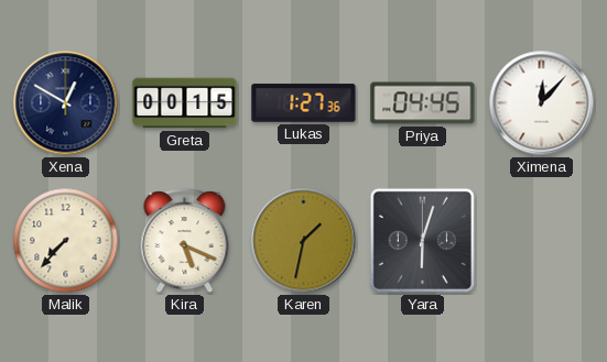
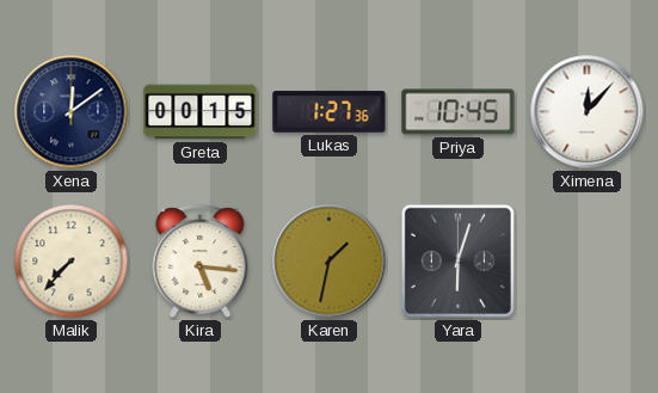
Xena: 12:50 -> 12:09
Priya: 04:45 -> 10:45
Kira: 5:19 -> 5:16
